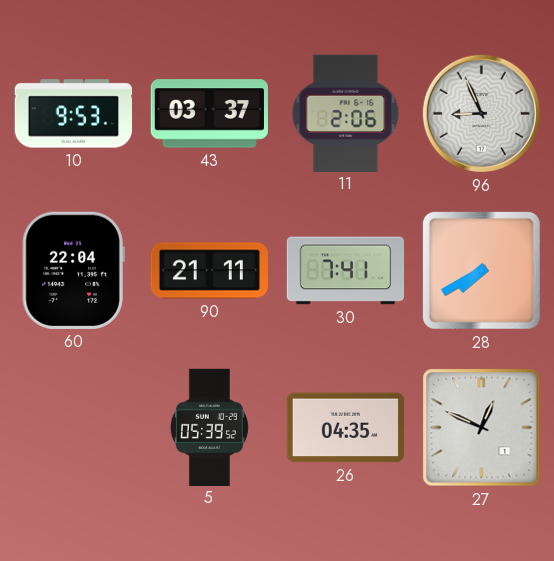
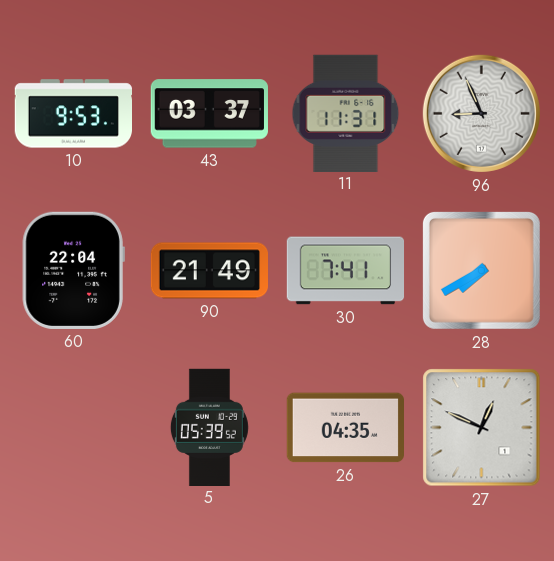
11: 2:06 -> 11:31
90: 21:11 -> 21:49
